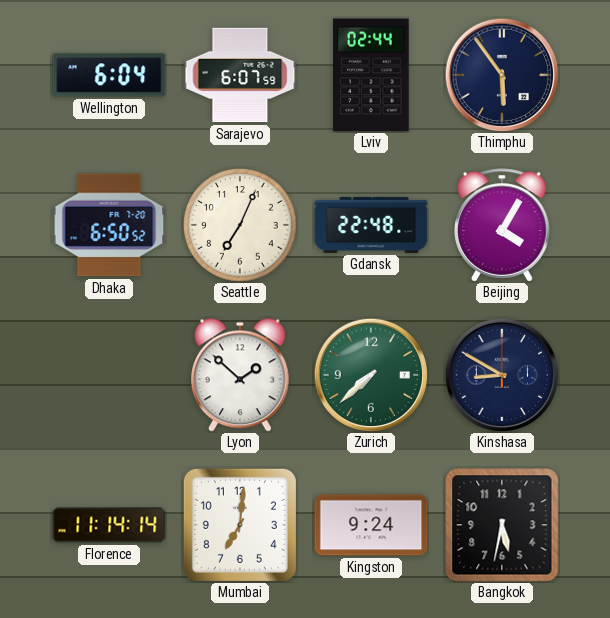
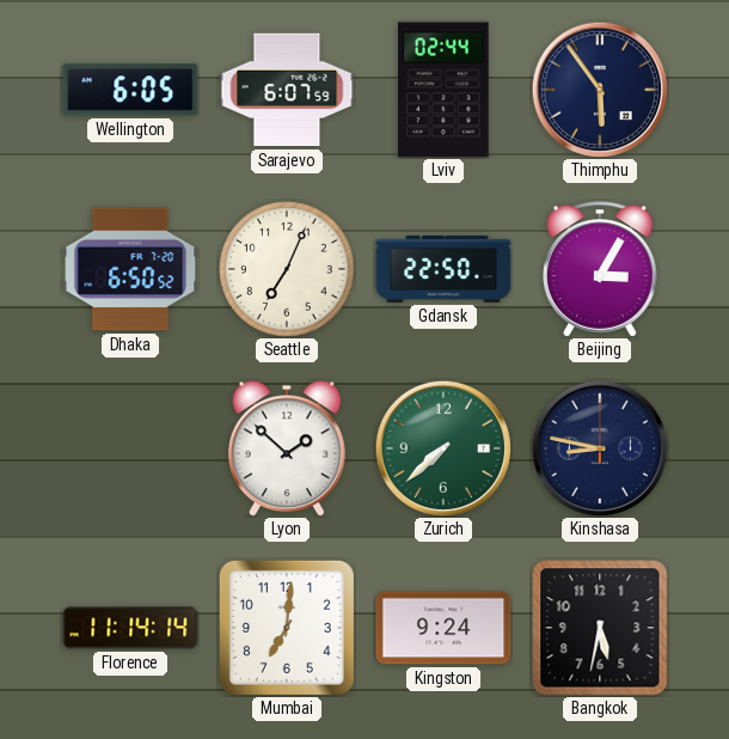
Wellington: 6:04 -> 6:05
Gdansk: 22:48 -> 22:50
Beijing: 4:05 -> 3:05
Kinshasa: 8:50 -> 8:47
